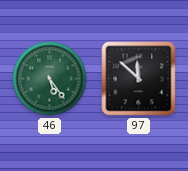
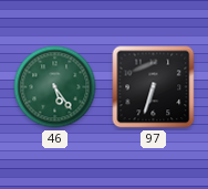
97: 11:52 -> 6:33
